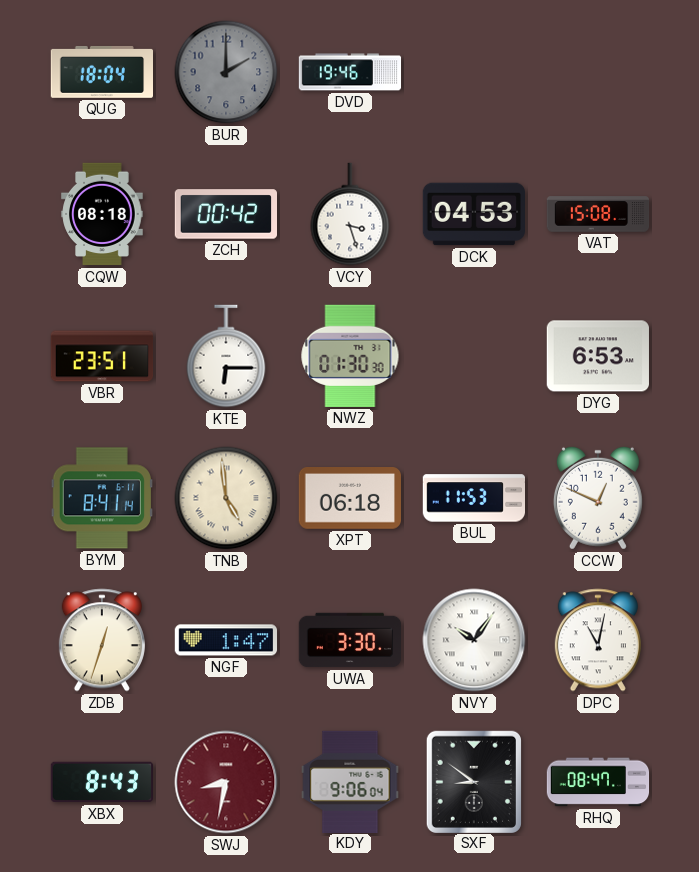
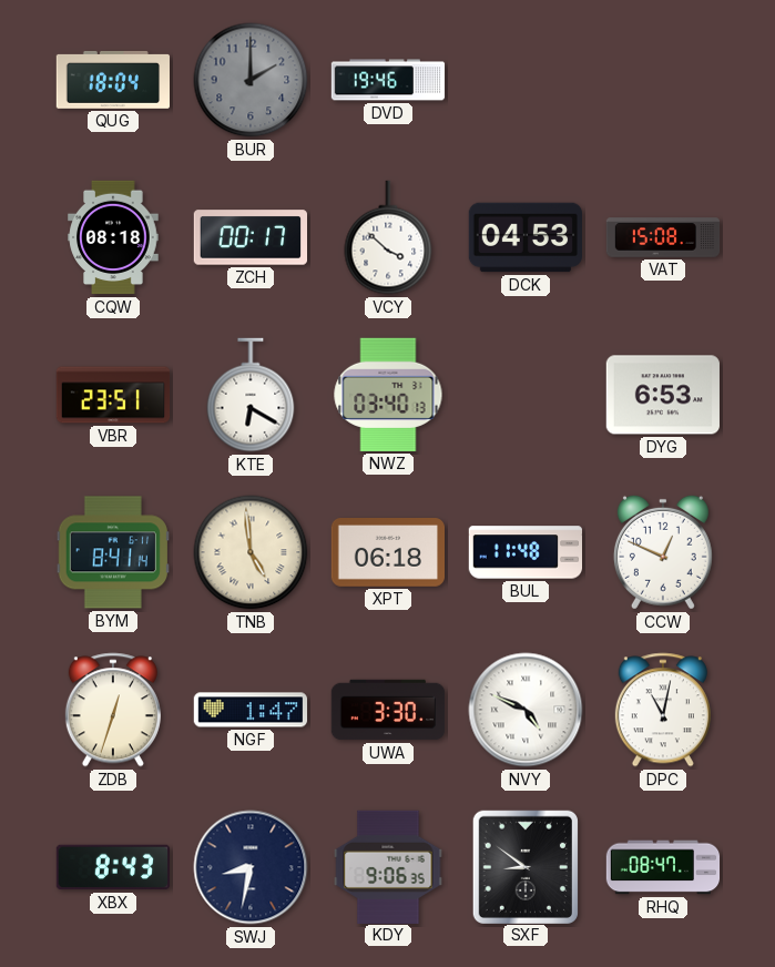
ZCH: 00:42 -> 00:17
VCY: 3:27 -> 3:52
KTE: 6:15 -> 6:20
NWZ: 01:30 -> 03:40
BUL: 11:53 -> 11:48
NVY: 10:06 -> 4:49
SWJ dial: burgundy -> navy
KDY: 9:06:04 -> 9:06:35
